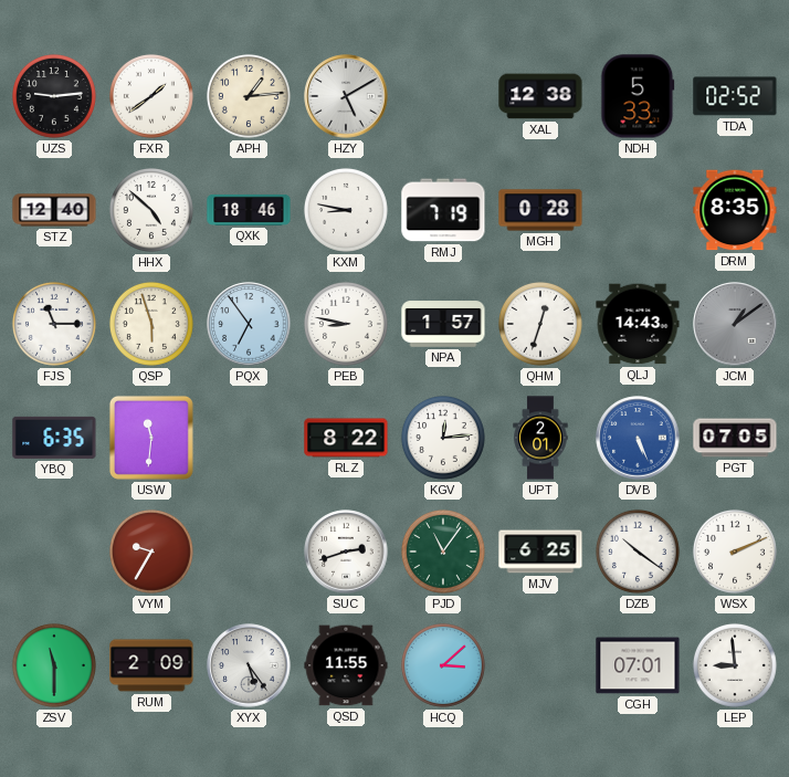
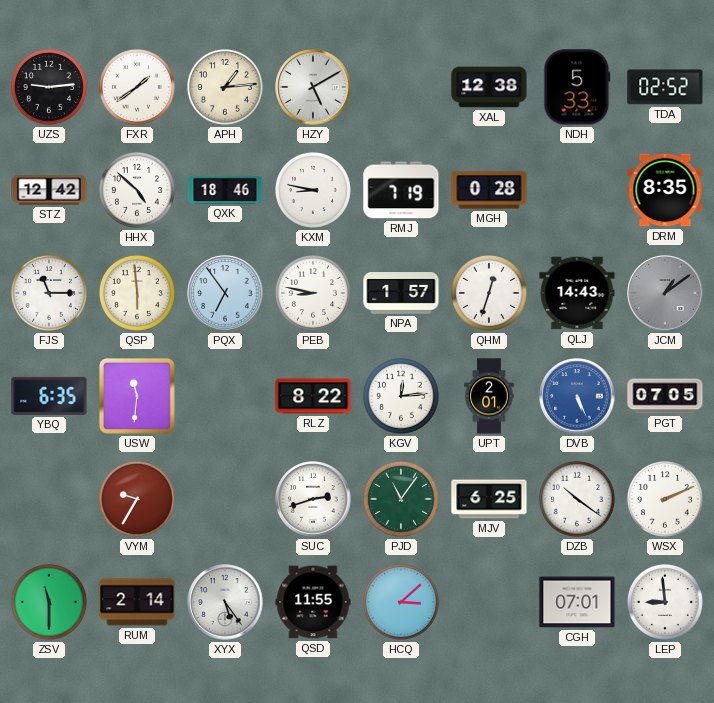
STZ: 12:40 -> 12:42
QSP: 5:57 -> 5:59
RUM: 2:09 -> 2:14
